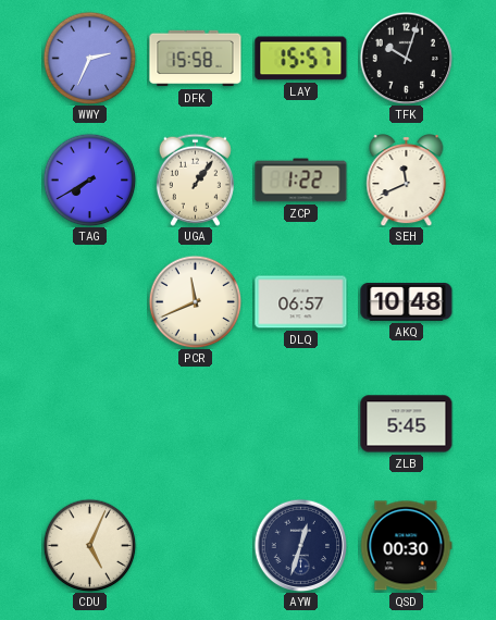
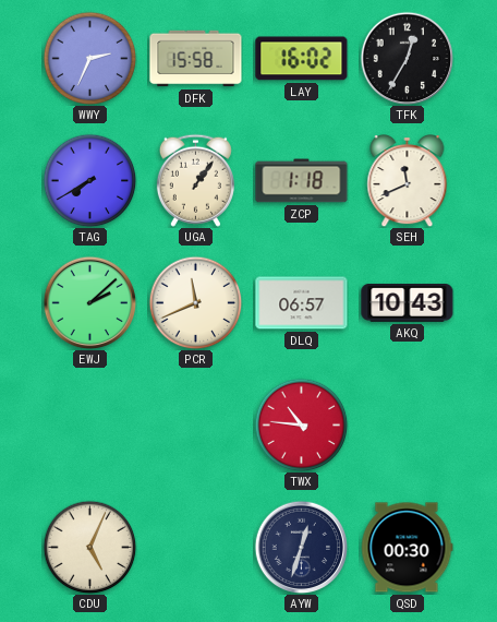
LAY: 15:57 -> 16:02
TFK: 10:03 -> 12:35
ZCP: 1:22 -> 1:18
EWJ: none -> 2:08
AKQ: 10:48 -> 10:43
TWX: none -> 10:46
ZLB: 5:45 -> none
